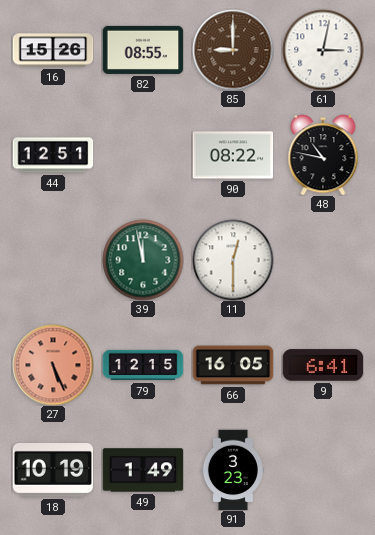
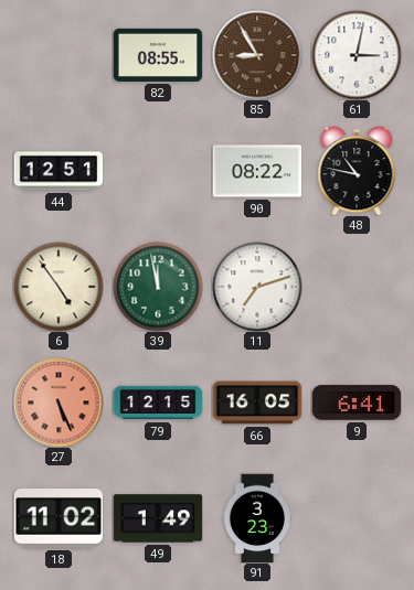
16: 15:26 -> none
85: 9:00 -> 8:55
6: none -> 4:54
11: 12:30 -> 7:12
18: 10:19 -> 11:02
